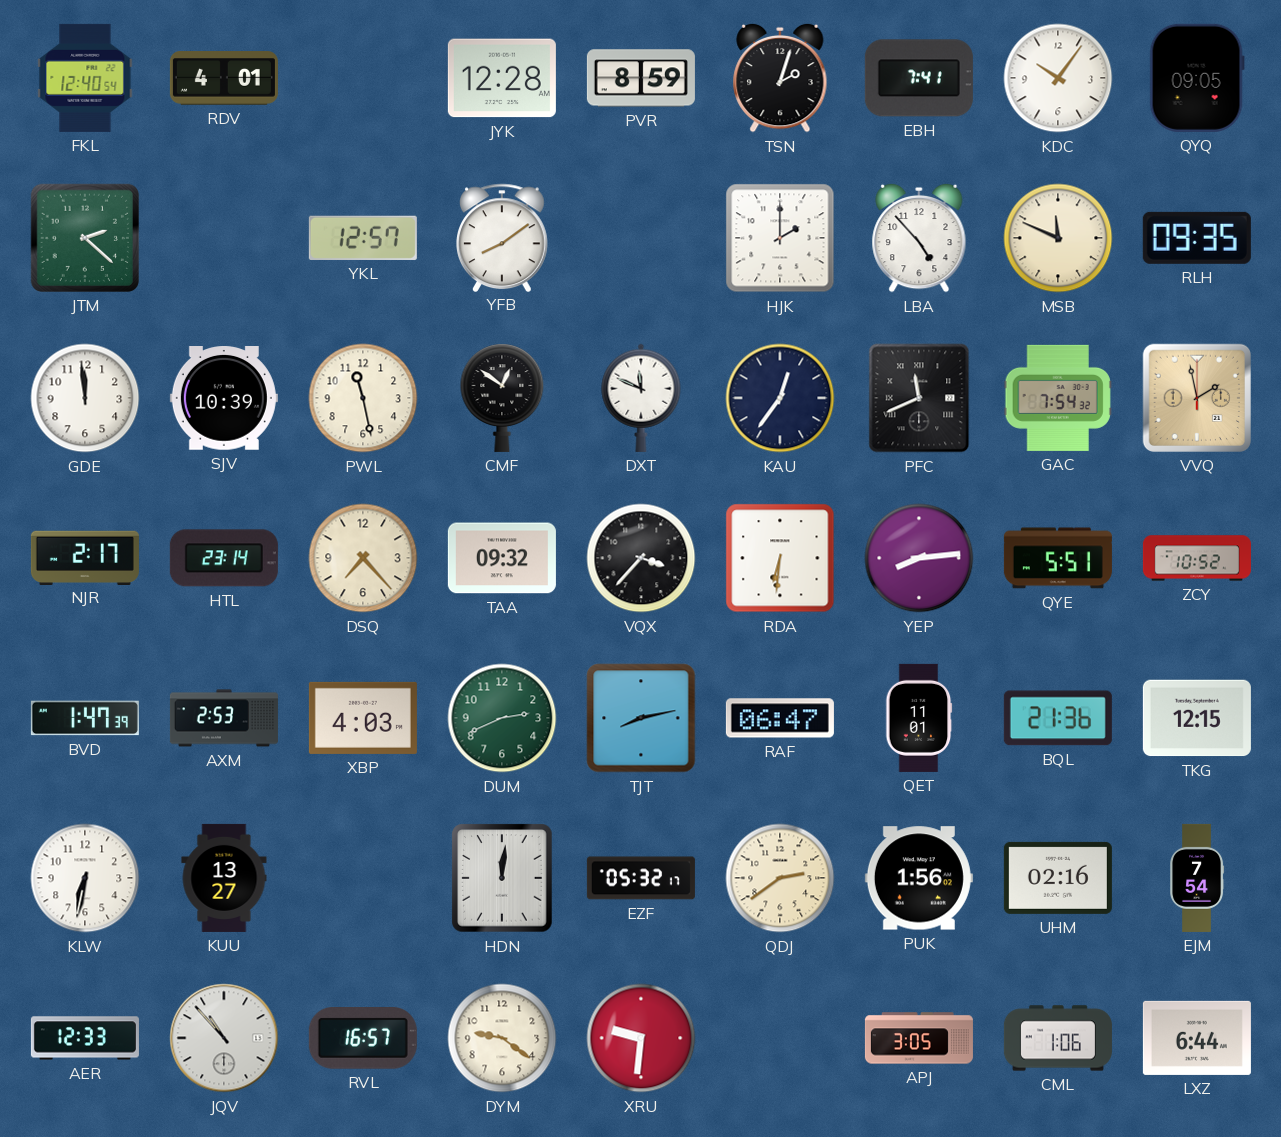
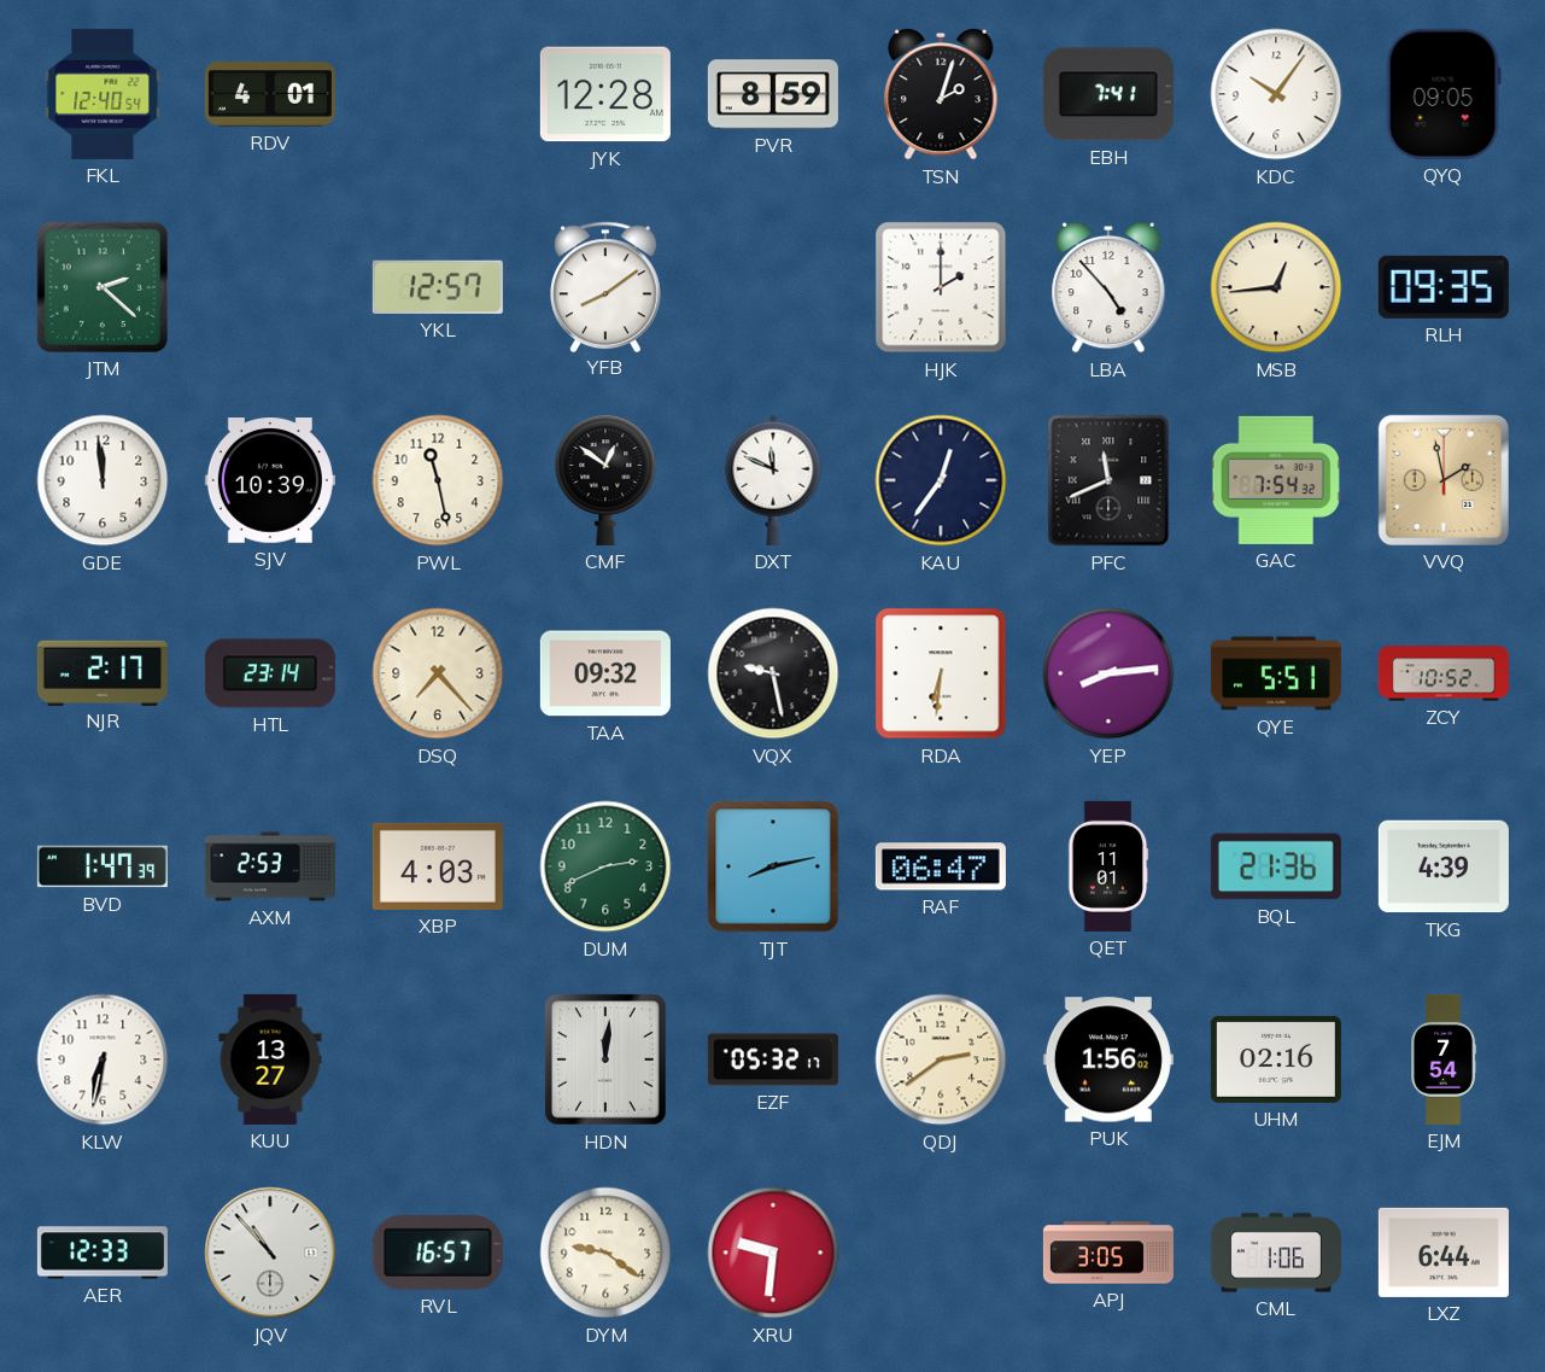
MSB: 11:49 -> 12:44
VQX: 3:37 -> 9:28
TKG: 12:15 -> 4:39
